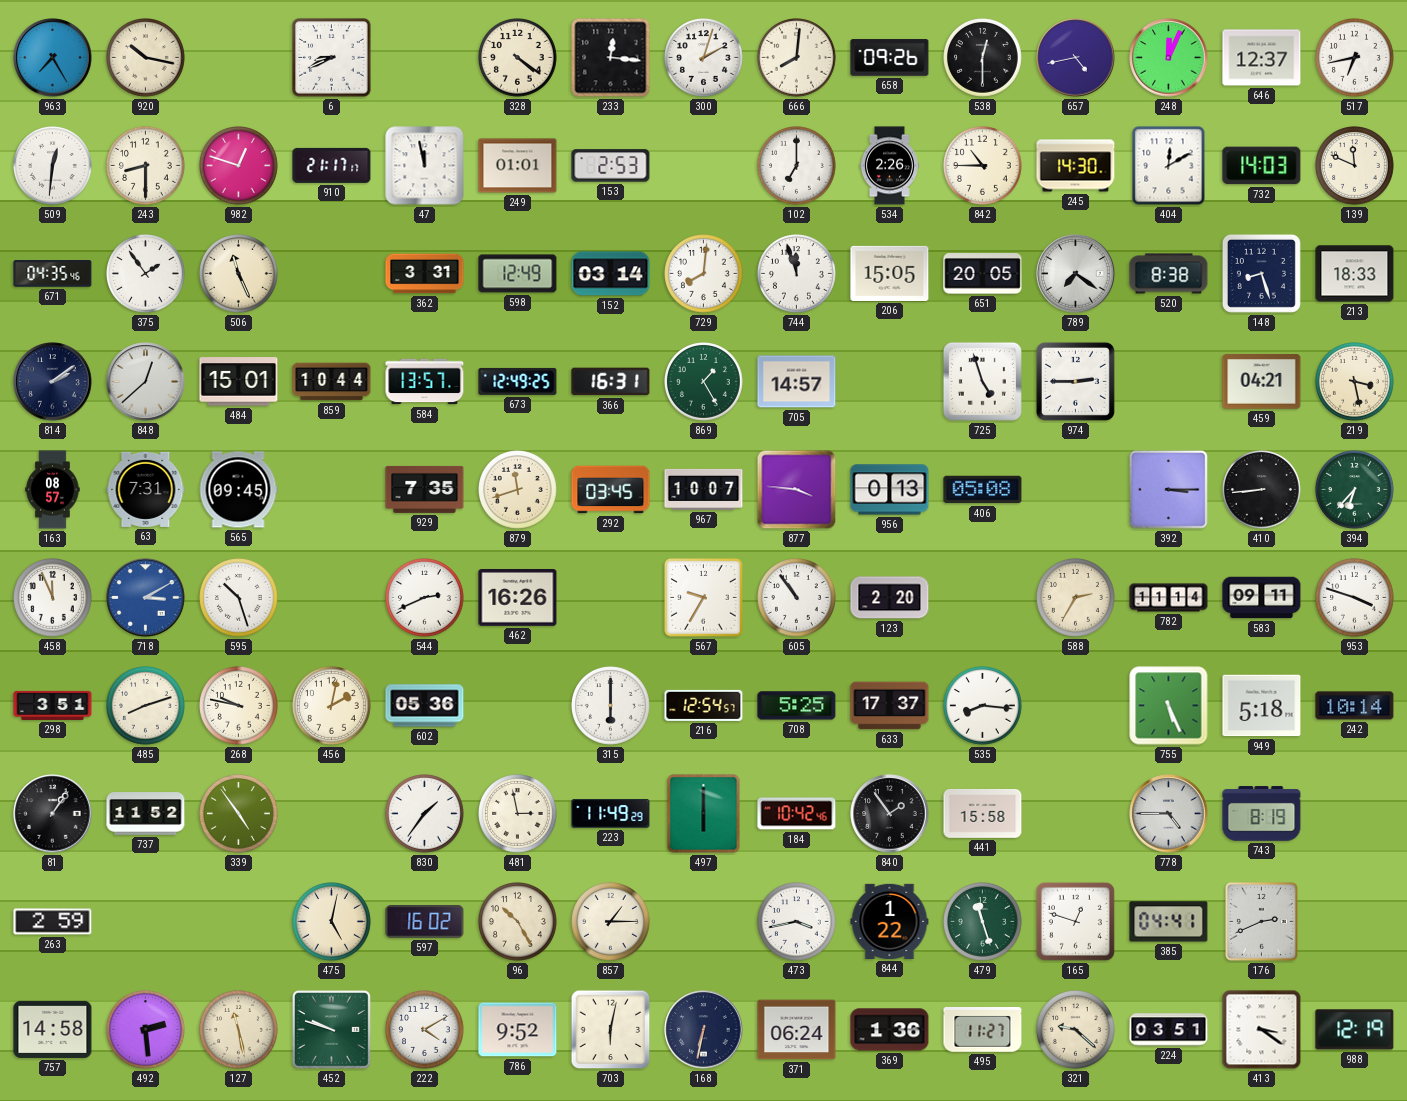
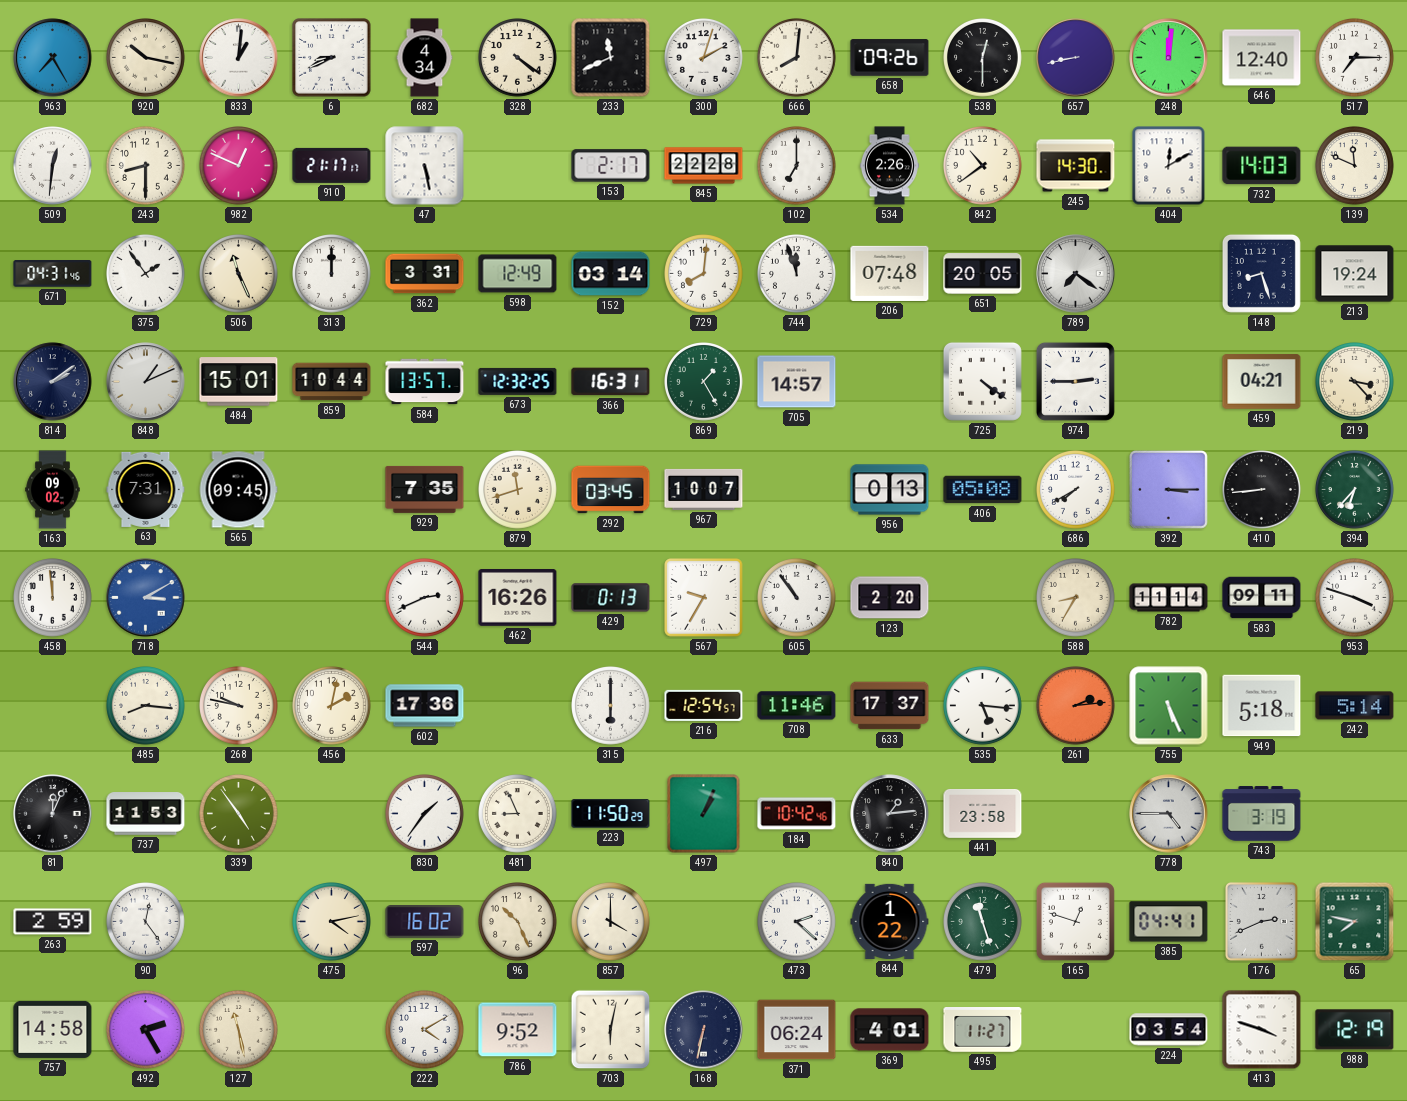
833: none -> 1:01
682: none -> 4:34
233: 12:16 -> 11:41
657: 4:43 -> 8:43
248: 12:04 -> 12:01
646: 12:37 -> 12:40
517: 6:43 -> 7:15
982: 12:48 -> 12:49
47: 11:58 -> 5:28
249: 01:01 -> none
153: 2:53 -> 2:17
845: none -> 22:28
842: 10:45 -> 10:39
671: 04:35 -> 04:31
313: none -> 12:00
206: 15:05 -> 07:48
520: 8:38 -> none
213: 18:33 -> 19:24
848: 12:38 -> 1:11
673: 12:49 -> 12:32
725: 4:57 -> 4:21
219: 3:28 -> 3:23
163: 08:57 -> 09:02
877: 3:46 -> none
686: none -> 7:40
458: 11:56 -> 11:59
595: 10:27 -> none
429: none -> 0:13
588: 2:35 -> 8:35
298: 3:51 -> none
485: 8:12 -> 8:16
602: 05:36 -> 17:36
708: 5:25 -> 11:46
535: 8:16 -> 5:16
261: none -> 2:14
242: 10:14 -> 5:14
81: 1:06 -> 12:04
737: 11:52 -> 11:53
481: 2:58 -> 8:56
223: 11:49 -> 11:50
497: 6:00 -> 1:04
840: 1:54 -> 1:14
441: 15:58 -> 23:58
743: 8:19 -> 3:19
90: none -> 12:24
475: 5:02 -> 4:13
96: 10:25 -> 10:26
857: 1:15 -> 4:00
473: 3:43 -> 2:22
65: none -> 7:47
492: 2:29 -> 2:25
452: 9:48 -> none
369: 1:36 -> 4:01
321: 9:22 -> none
224: 03:51 -> 03:54
413: 3:21 -> 3:48
